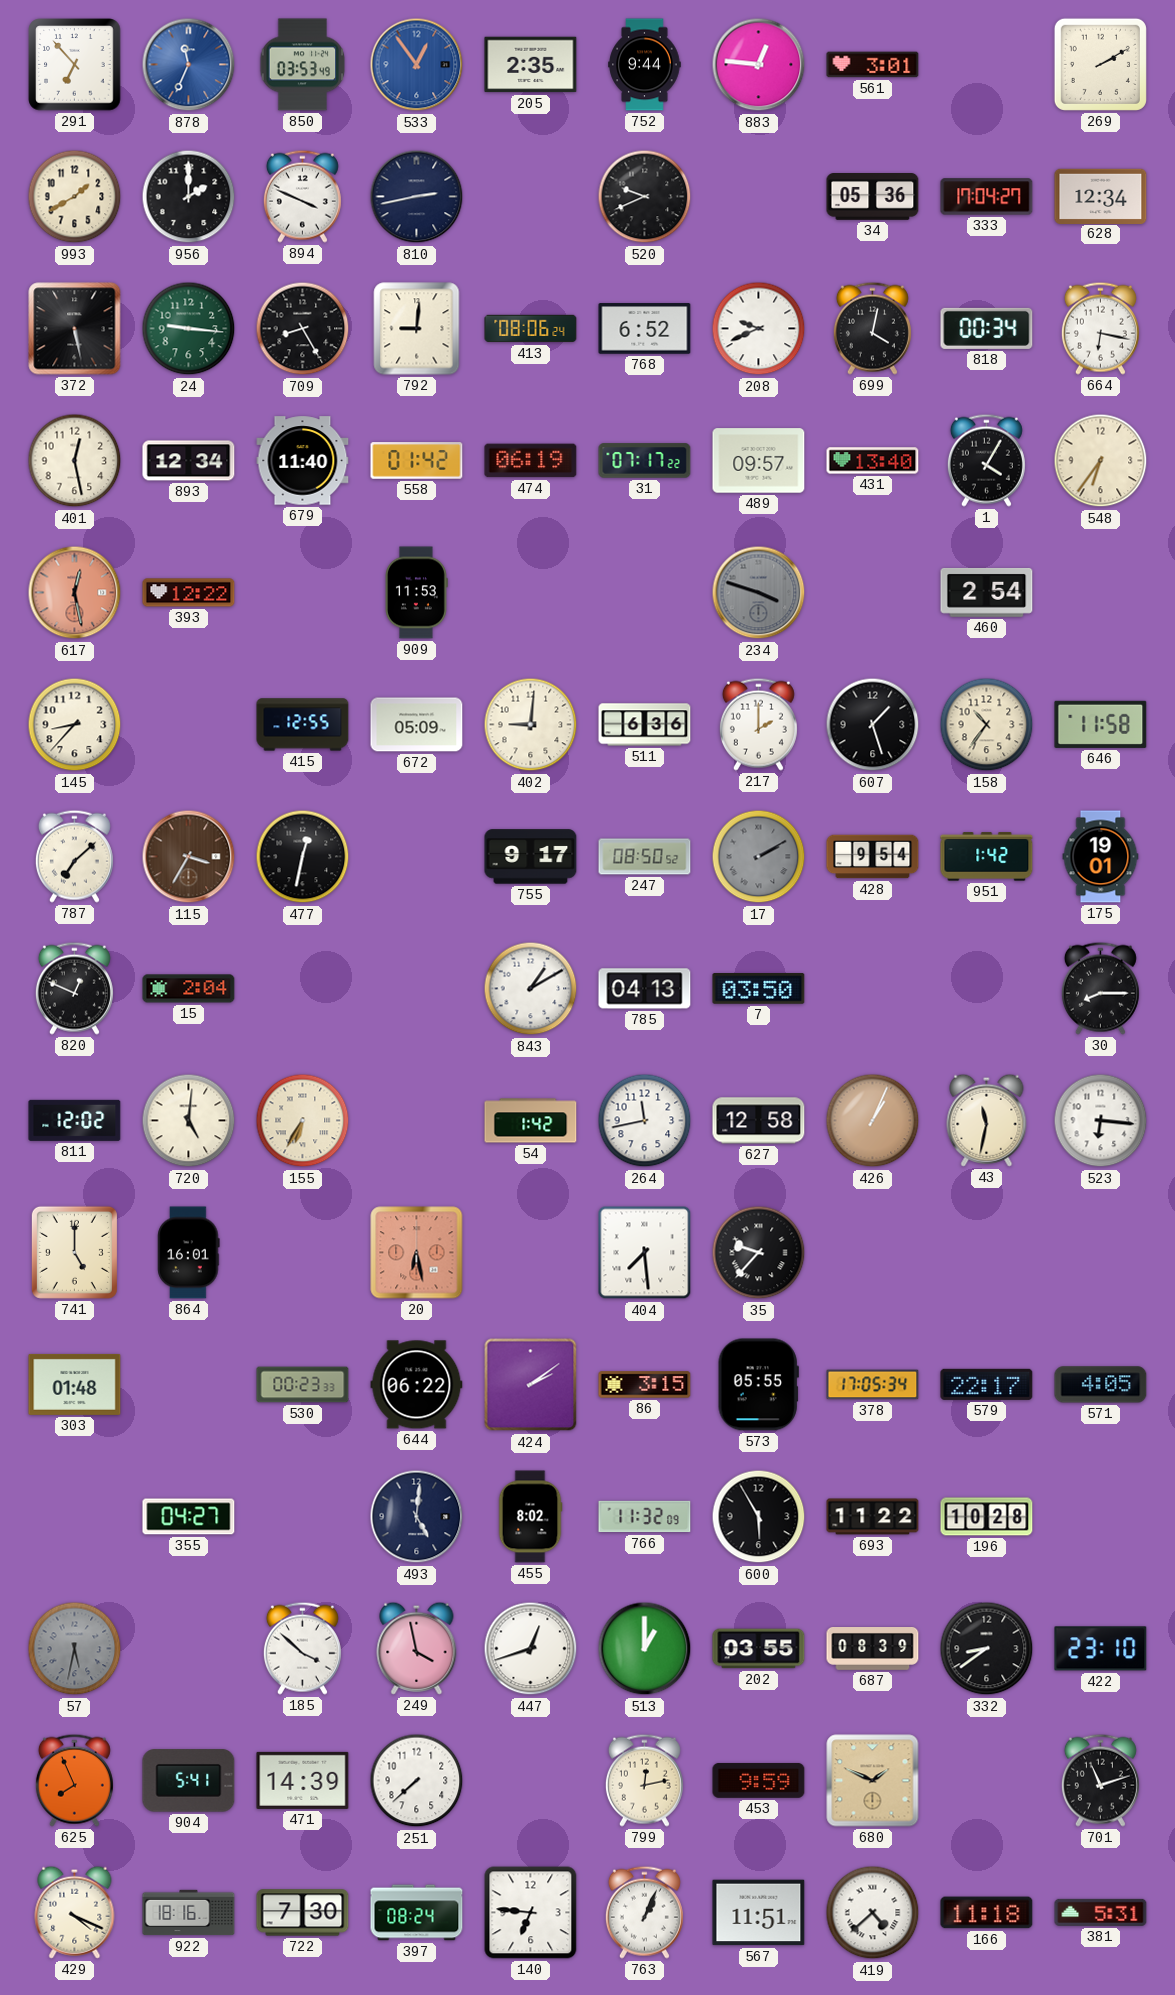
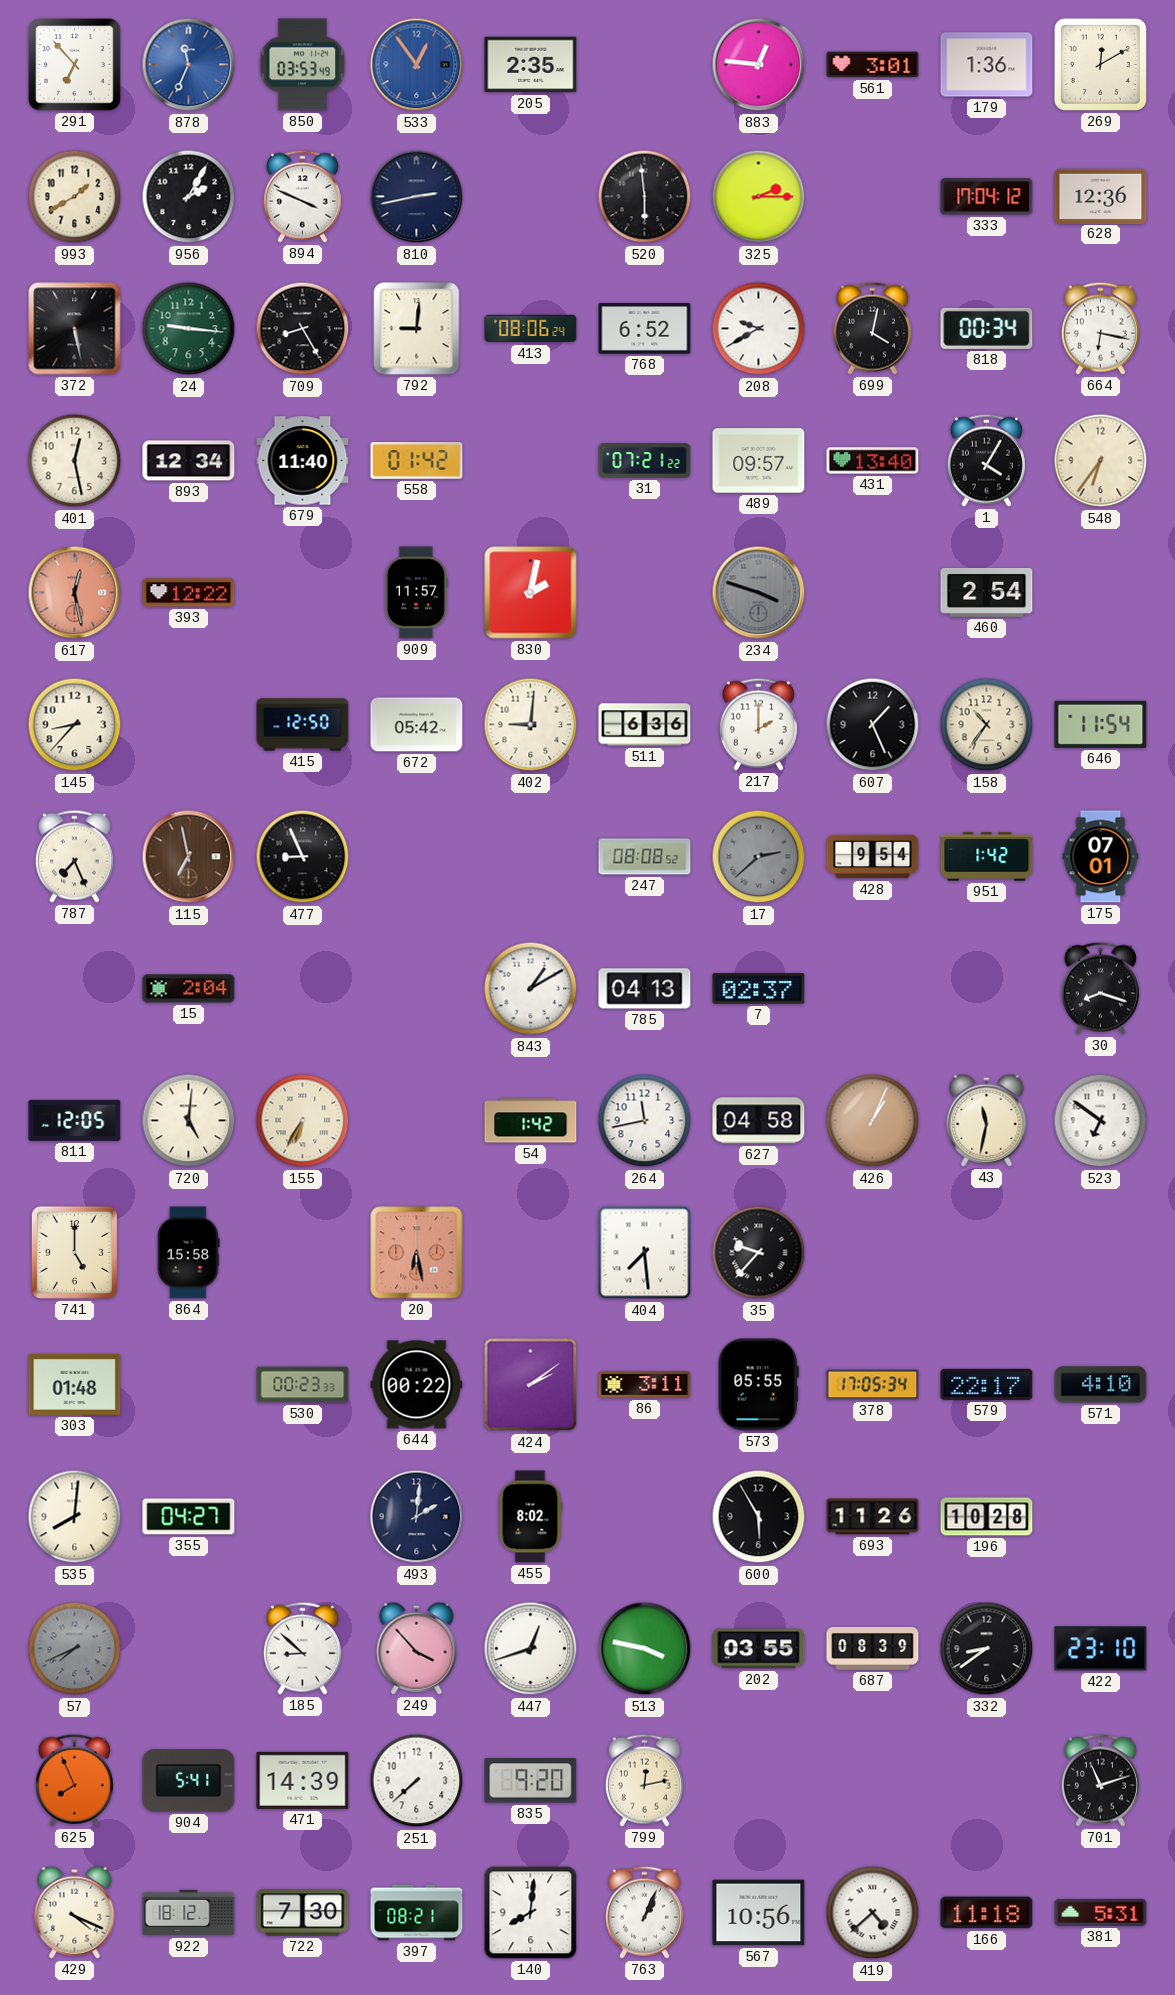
752: 9:44 -> none
179: none -> 1:36
269: 2:10 -> 12:10
956: 2:00 -> 2:05
520: 9:41 -> 5:59
325: none -> 2:15
34: 05:36 -> none
333: 17:04:27 -> 17:04:12
628: 12:34 -> 12:36
208: 9:41 -> 9:40
474: 06:19 -> none
31: 07:17 -> 07:21
909: 11:53 -> 11:57
830: none -> 2:02
415: 12:55 -> 12:50
672: 05:09 -> 05:42
607: 1:27 -> 1:26
646: 11:58 -> 11:54
787: 7:08 -> 7:26
115: 3:35 -> 6:58
477: 12:32 -> 8:56
755: 9:17 -> none
247: 08:50 -> 08:08
17: 2:10 -> 2:38
175: 19:01 -> 07:01
820: 12:49 -> none
7: 03:50 -> 02:37
30: 8:15 -> 8:18
811: 12:02 -> 12:05
627: 12:58 -> 04:58
523: 6:16 -> 6:51
864: 16:01 -> 15:58
644: 06:22 -> 00:22
86: 3:15 -> 3:11
571: 4:05 -> 4:10
535: none -> 8:01
493: 5:01 -> 2:01
766: 11:32 -> none
693: 11:22 -> 11:26
57: 5:32 -> 7:41
185: 3:52 -> 8:52
249: 3:58 -> 3:53
513: 1:00 -> 3:47
835: none -> 9:20
453: 9:59 -> none
680: 1:49 -> none
922: 18:16 -> 18:12
397: 08:24 -> 08:21
140: 6:46 -> 8:01
567: 11:51 -> 10:56
